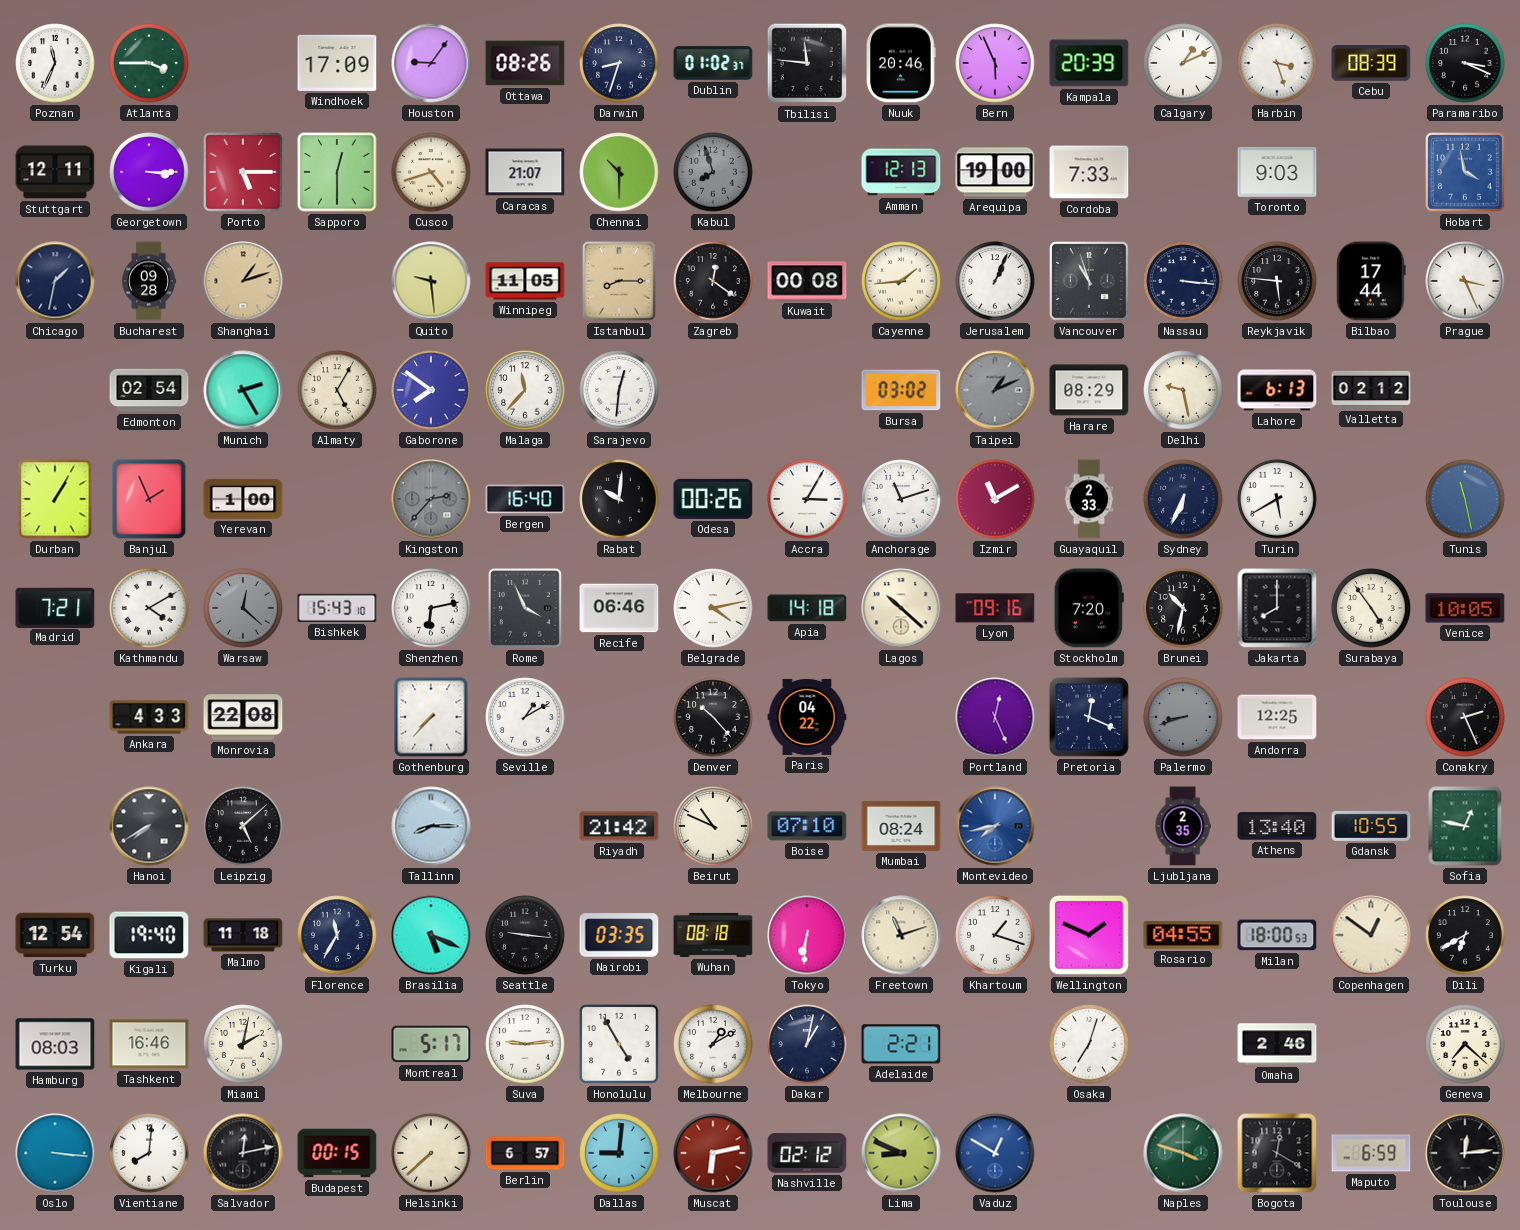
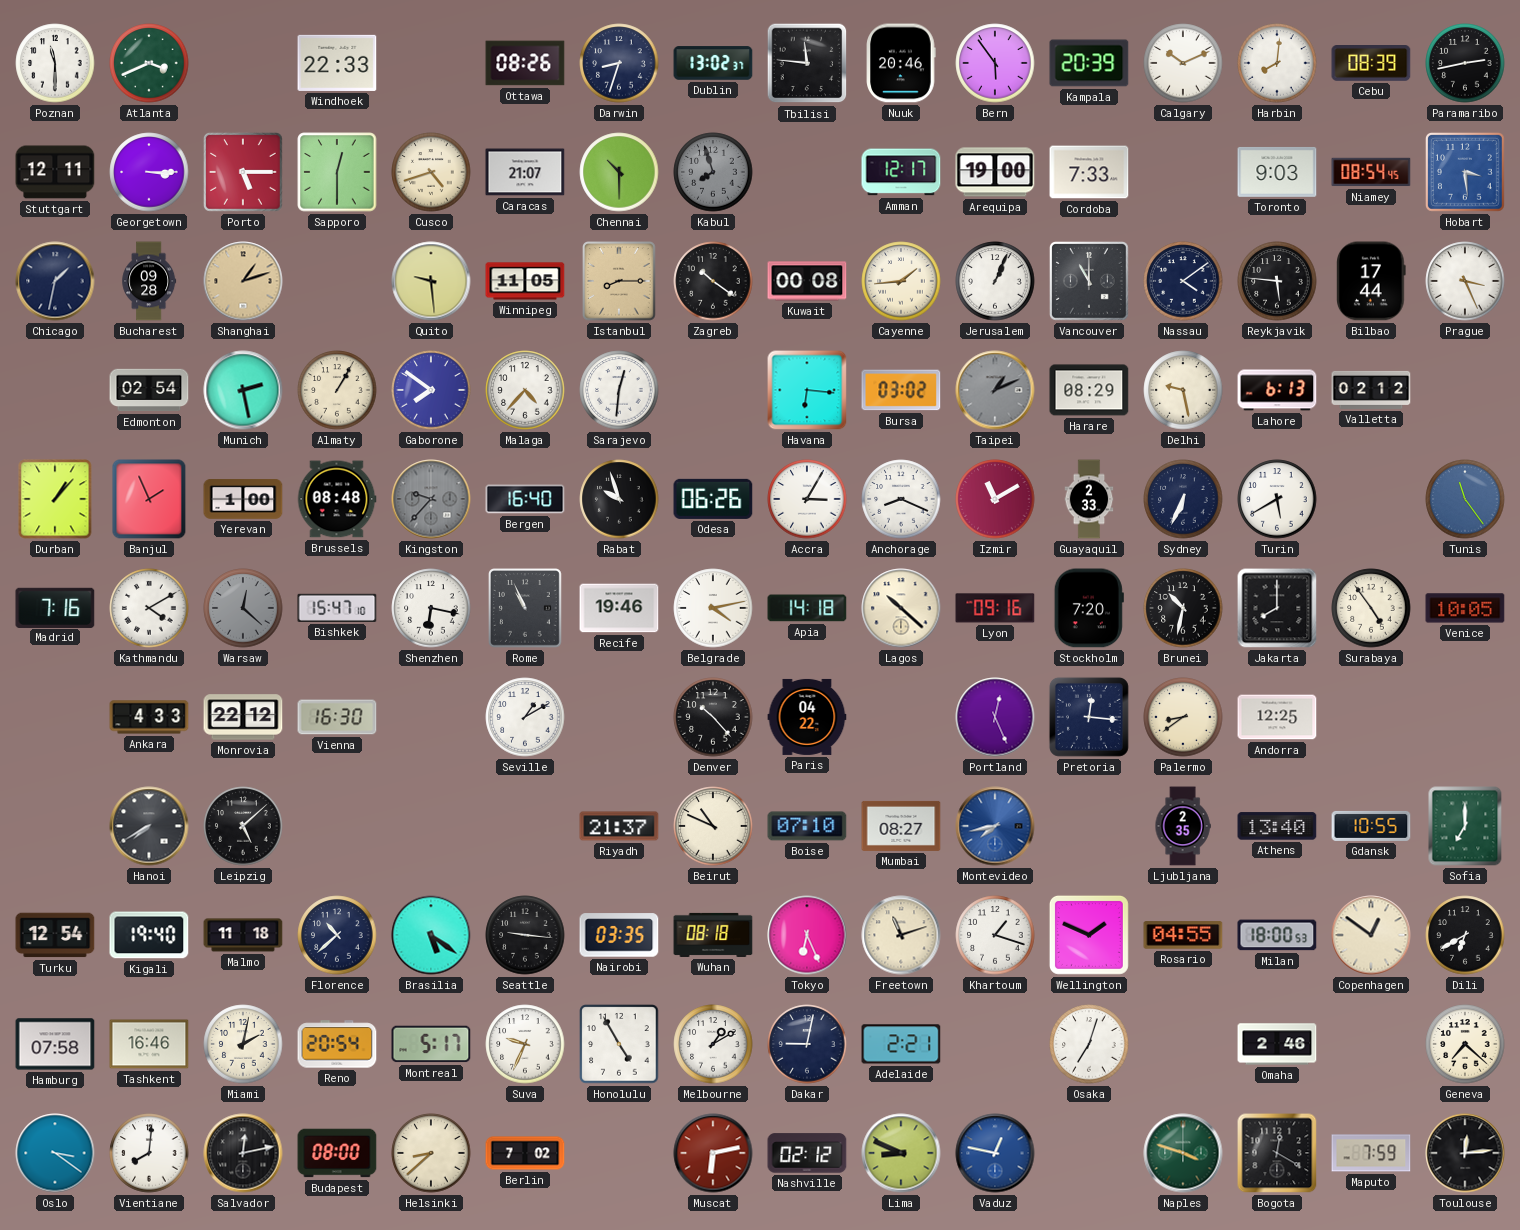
Poznan: 11:34 -> 11:30
Atlanta: 3:45 -> 3:41
Windhoek: 17:09 -> 22:33
Houston: 9:06 -> none
Dublin: 01:02 -> 13:02
Bern: 5:56 -> 5:54
Calgary: 1:11 -> 10:11
Harbin: 3:27 -> 8:01
Paramaribo: 3:19 -> 2:43
Amman: 12:13 -> 12:17
Niamey: none -> 08:54
Hobart: 3:58 -> 3:29
Zagreb: 12:21 -> 10:21
Vancouver: 10:57 -> 11:00
Nassau: 3:16 -> 4:09
Munich: 2:25 -> 2:28
Almaty: 5:05 -> 1:05
Malaga: 11:37 -> 4:37
Havana: none -> 6:16
Durban: 1:05 -> 1:07
Brussels: none -> 08:48
Kingston: 2:37 -> 9:37
Rabat: 10:01 -> 9:57
Odesa: 00:26 -> 06:26
Anchorage: 11:12 -> 8:19
Tunis: 11:28 -> 11:24
Madrid: 7:21 -> 7:16
Bishkek: 15:43 -> 15:47
Shenzhen: 6:13 -> 6:17
Rome: 3:56 -> 10:56
Recife: 06:46 -> 19:46
Monrovia: 22:08 -> 22:12
Vienna: none -> 16:30
Gothenburg: 7:37 -> none
Pretoria: 12:19 -> 12:16
Palermo: 8:42 -> 8:39
Palermo dial: grey -> cream
Conakry: 2:26 -> none
Tallinn: 8:15 -> none
Riyadh: 21:42 -> 21:37
Mumbai: 08:24 -> 08:27
Sofia: 12:47 -> 7:00
Florence: 11:35 -> 10:38
Brasilia: 5:19 -> 5:21
Tokyo: 6:31 -> 6:26
Hamburg: 08:03 -> 07:58
Reno: none -> 20:54
Suva: 9:14 -> 9:34
Dakar: 1:02 -> 9:02
Oslo: 3:16 -> 3:21
Budapest: 00:15 -> 08:00
Helsinki: 7:38 -> 8:38
Berlin: 6:57 -> 7:02
Dallas: 9:01 -> none
Vaduz: 12:50 -> 12:47
Maputo: 6:59 -> 7:59
